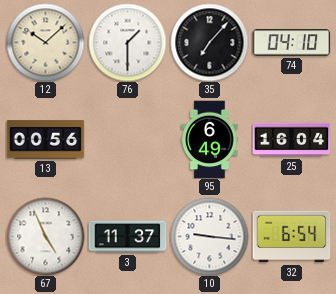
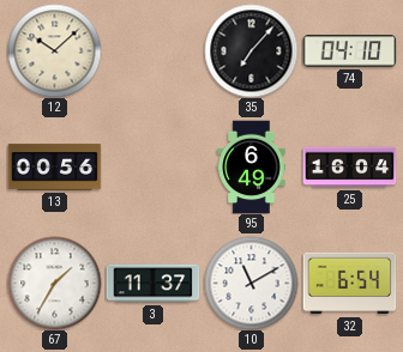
76: 1:30 -> none
67: 4:56 -> 1:35
10: 9:16 -> 11:10
